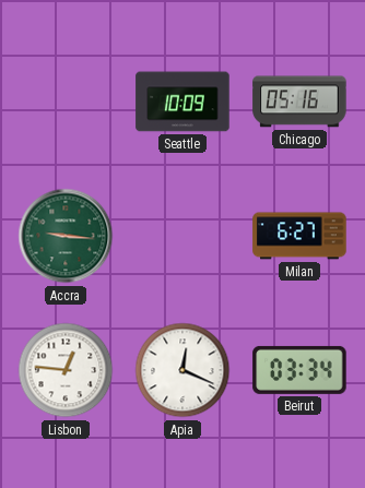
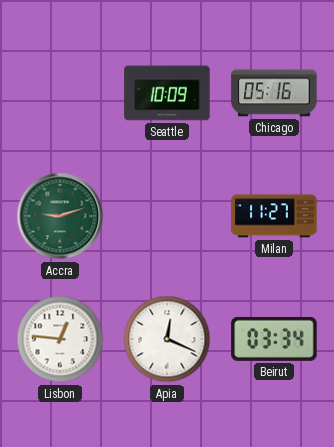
Accra: 9:16 -> 9:12
Milan: 6:27 -> 11:27
